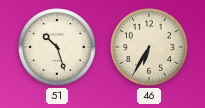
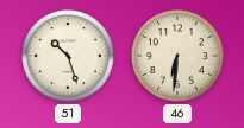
46: 6:35 -> 6:31
